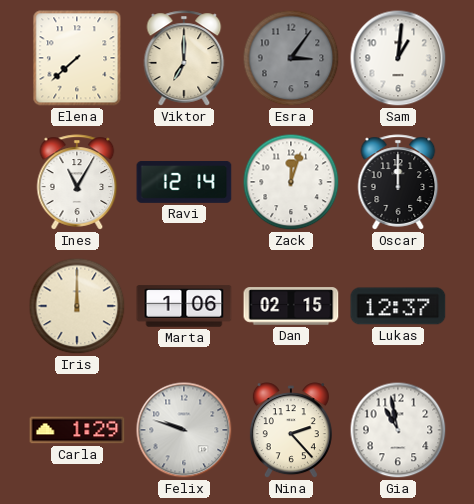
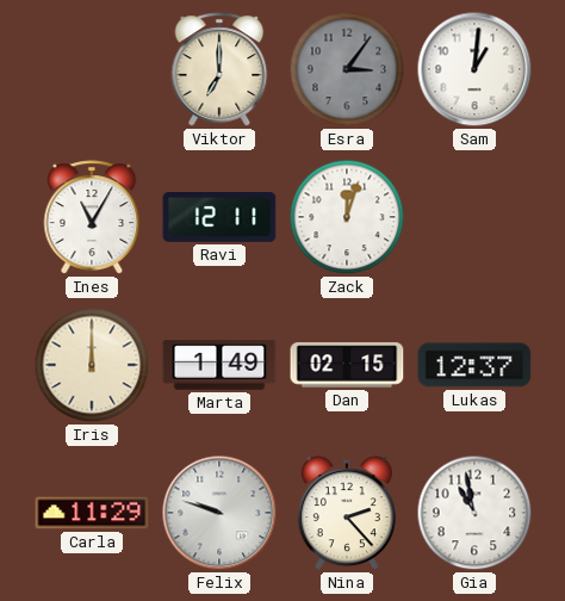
Elena: 7:38 -> none
Ravi: 12:14 -> 12:11
Oscar: 12:00 -> none
Marta: 1:06 -> 1:49
Carla: 1:29 -> 11:29
